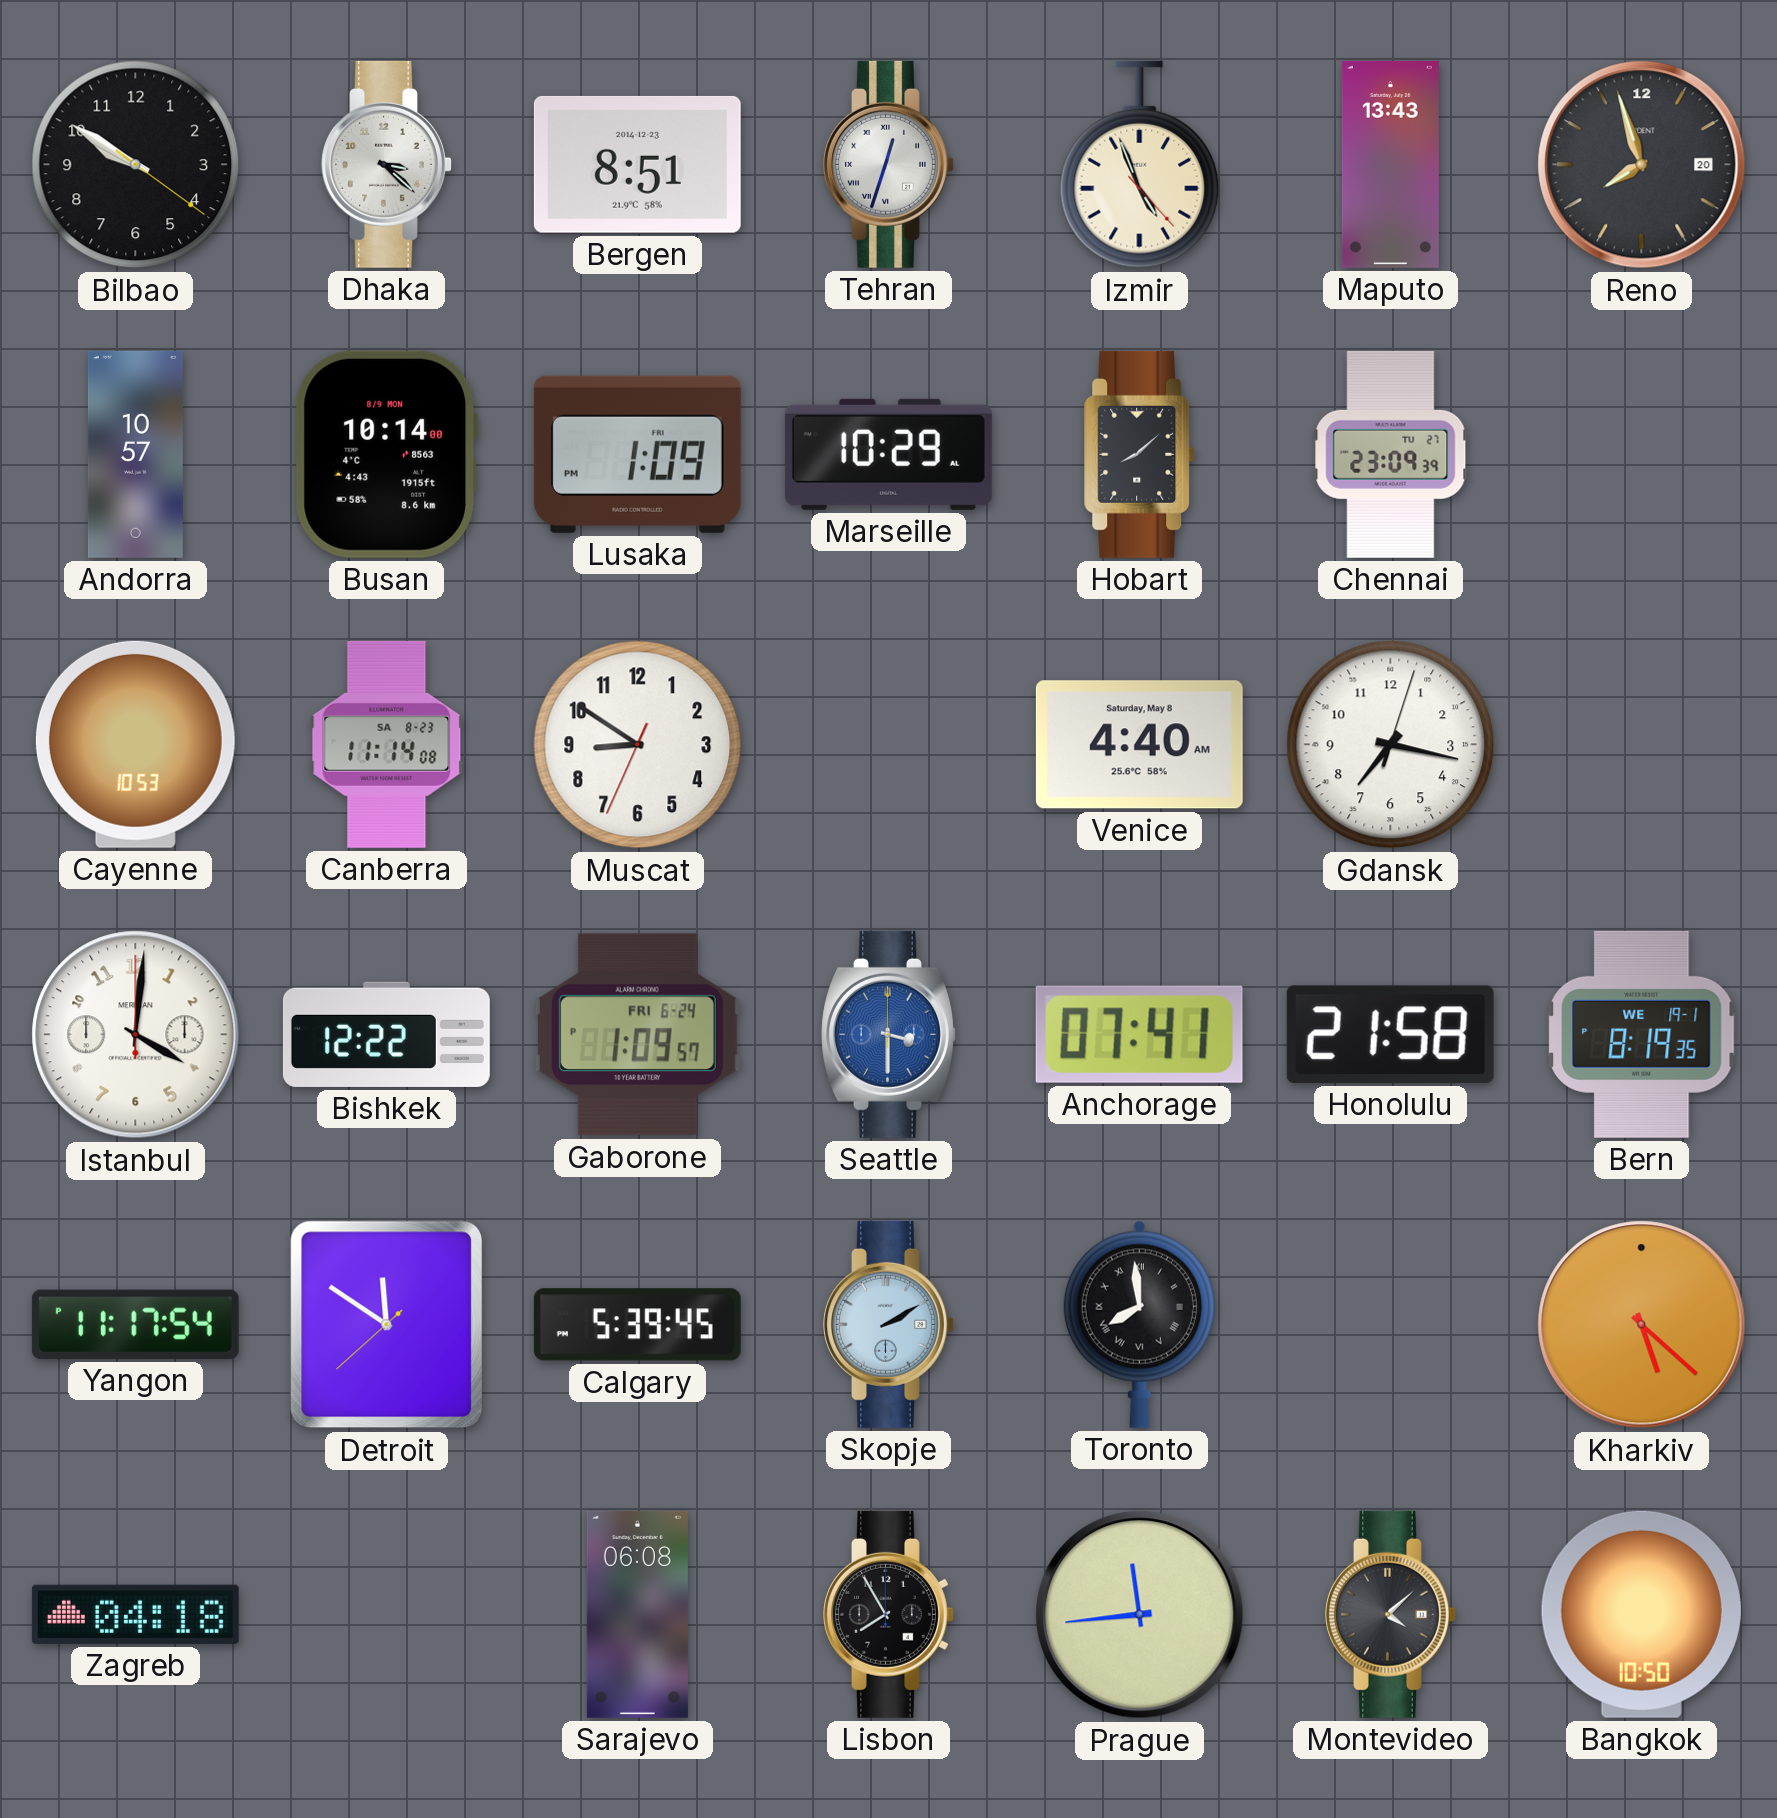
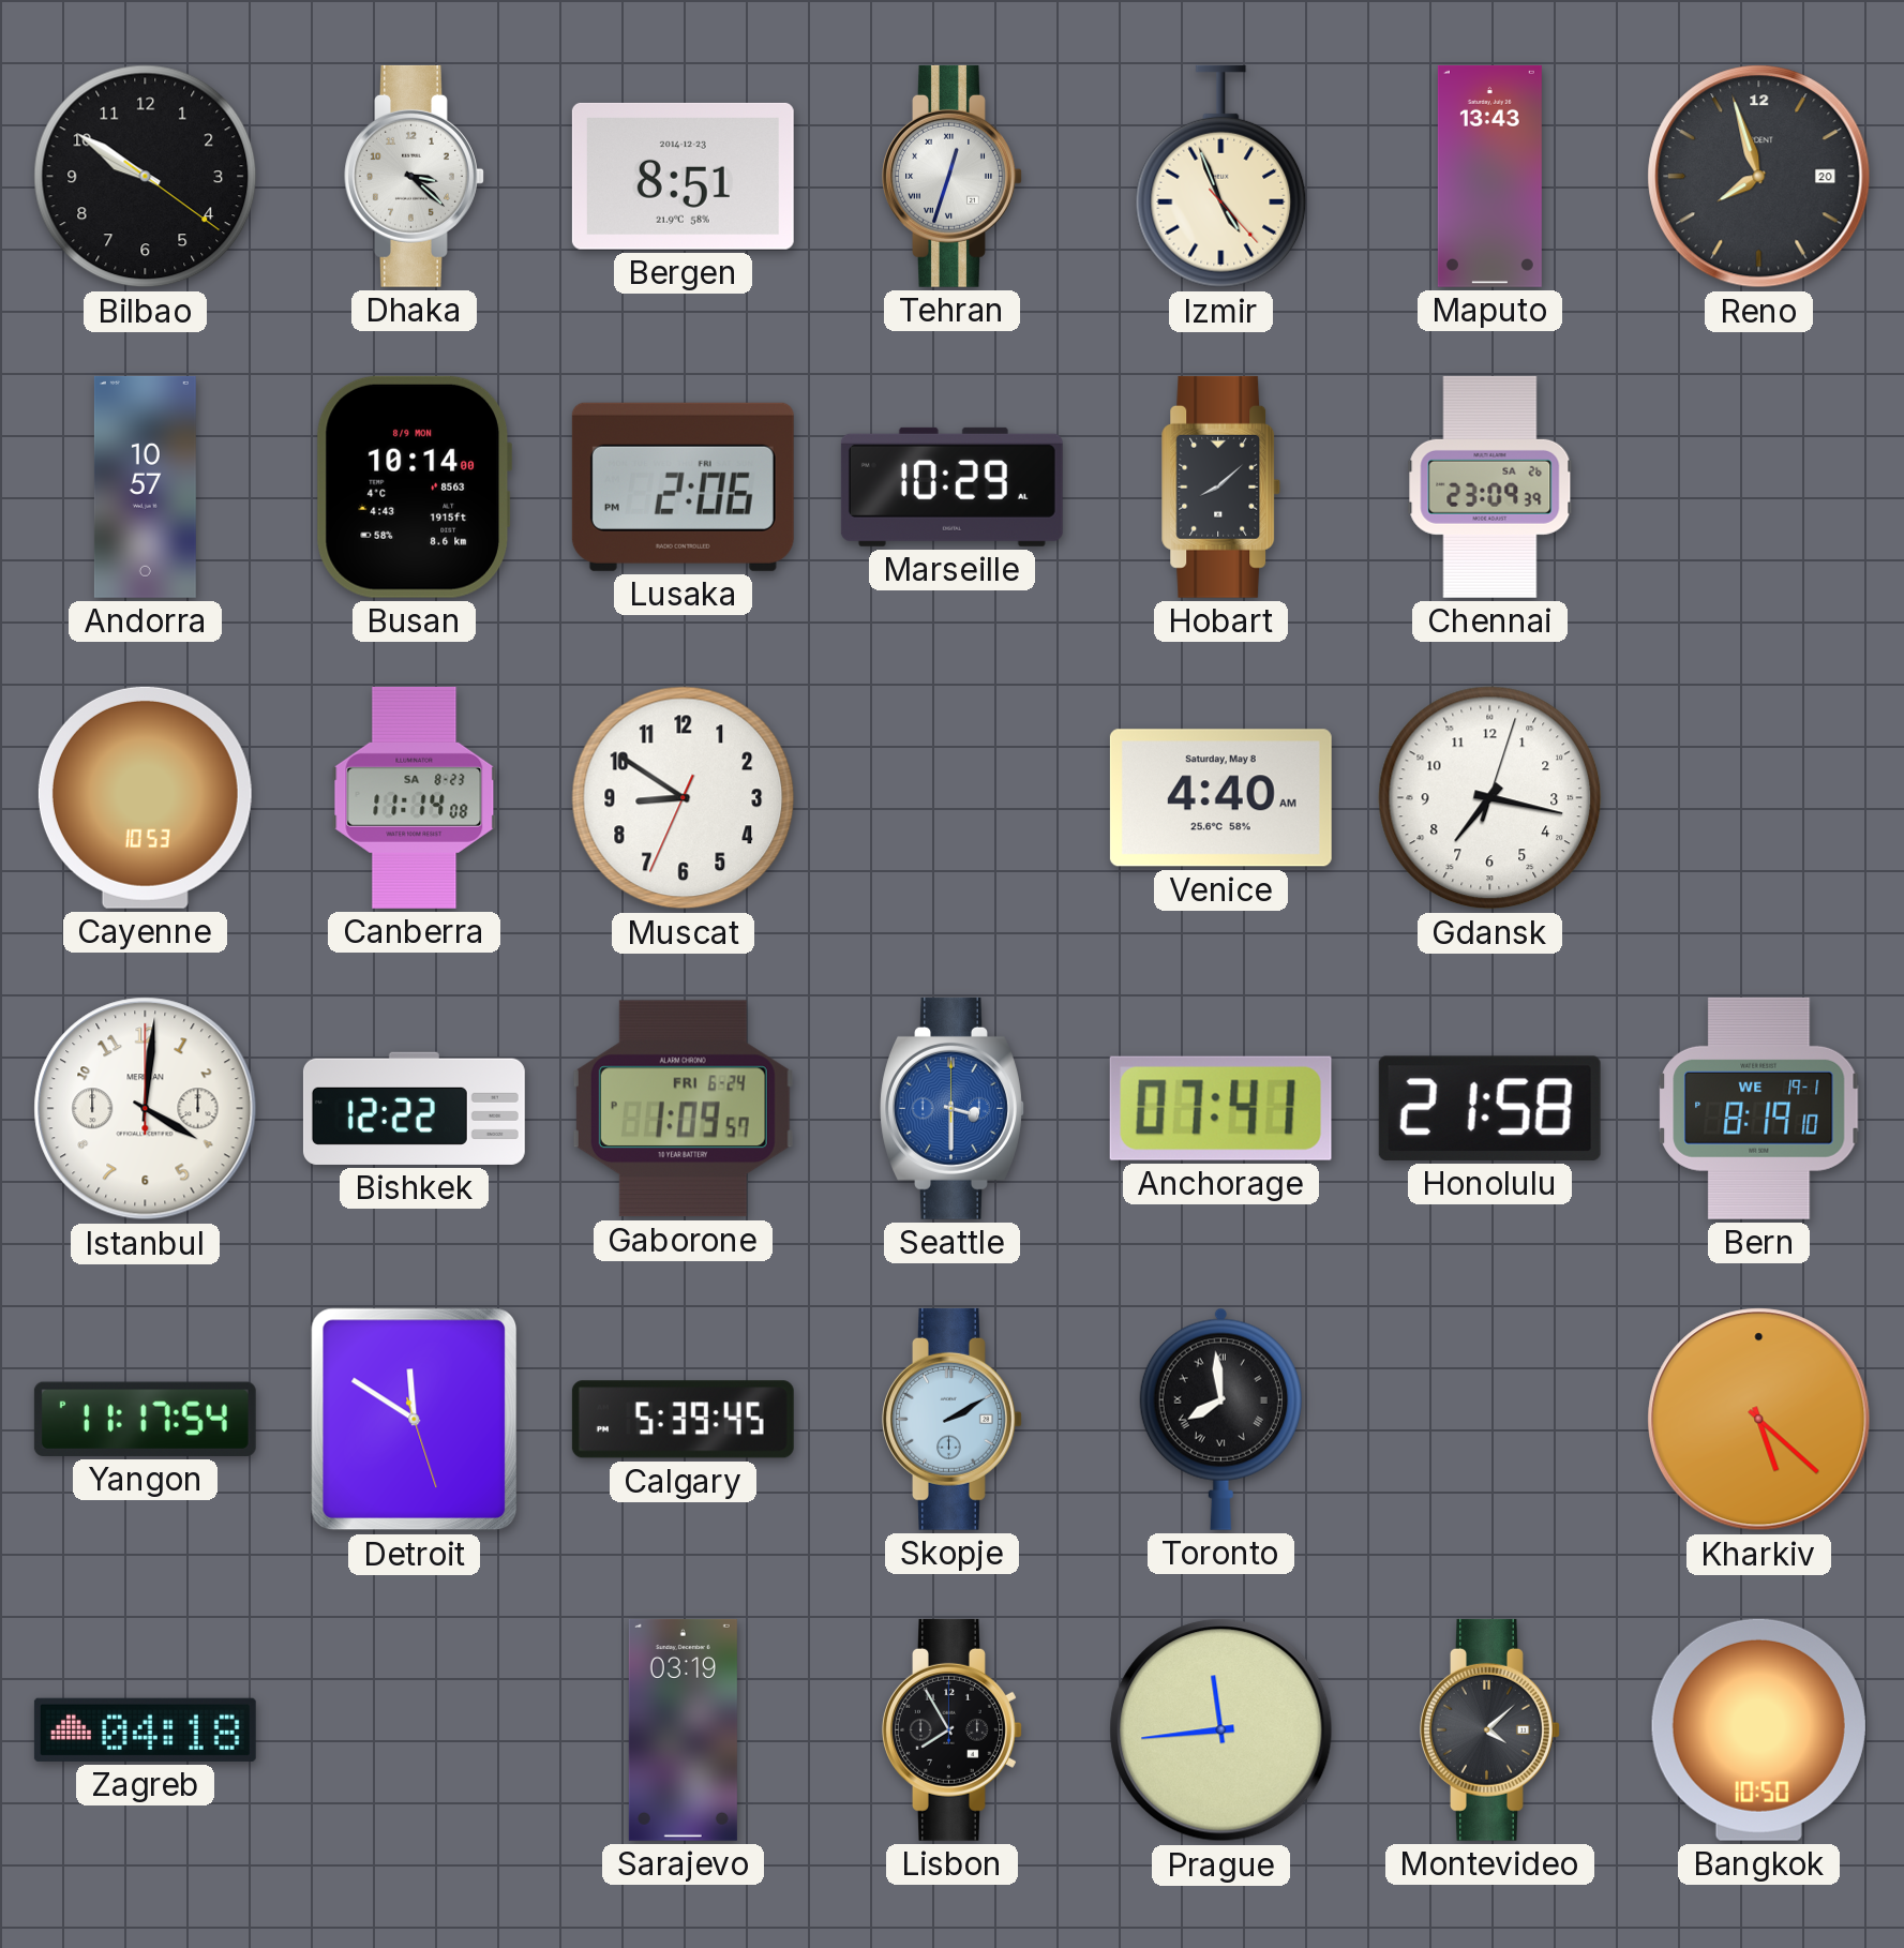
Lusaka: 1:09 -> 2:06
Chennai date: TU 27 -> SA 26
Bern: 8:19:35 -> 8:19:10
Detroit: 11:50:38 -> 11:50:27
Sarajevo: 06:08 -> 03:19
